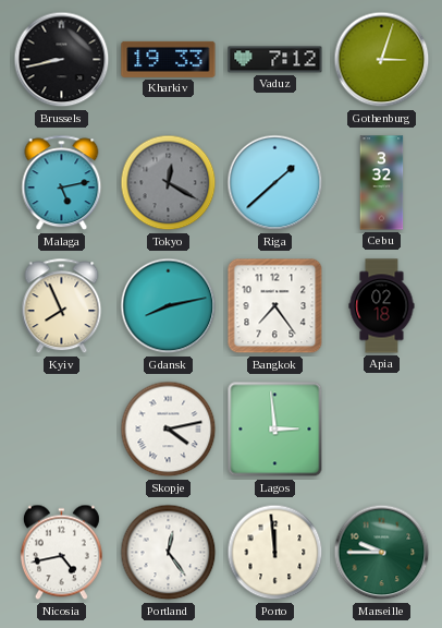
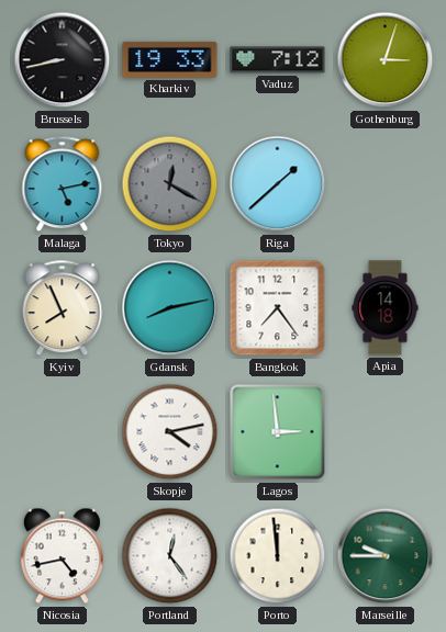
Cebu: 3:32 -> none
Apia: 02:18 -> 14:18
